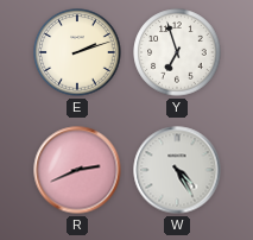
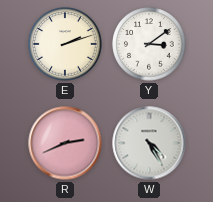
Y: 6:57 -> 3:09
